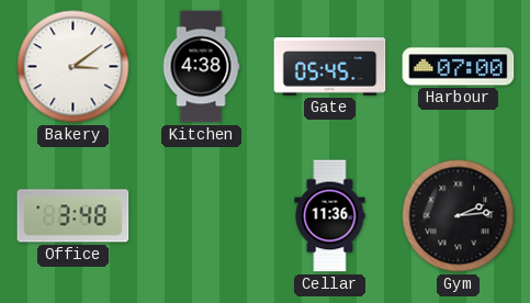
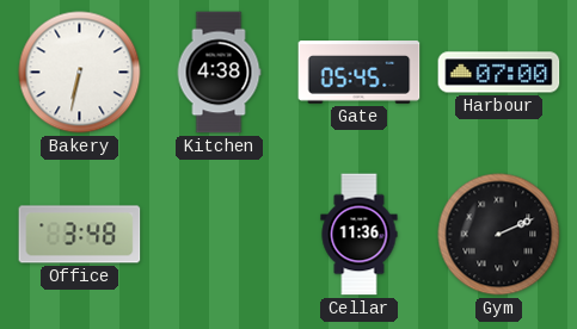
Bakery: 3:09 -> 6:32
Gym: 2:14 -> 2:11
